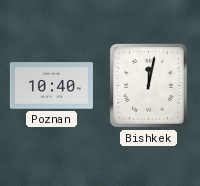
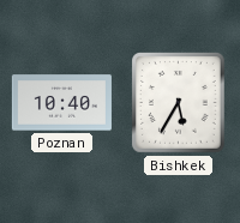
Bishkek: 12:02 -> 5:35
